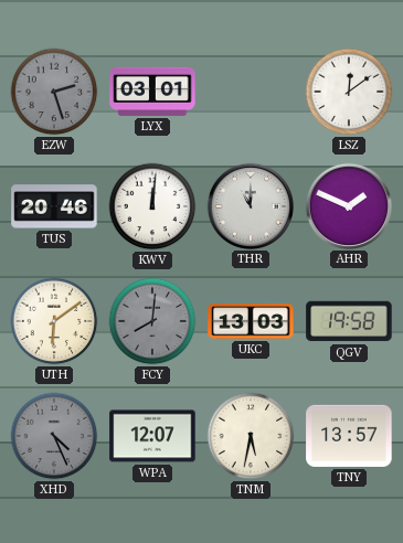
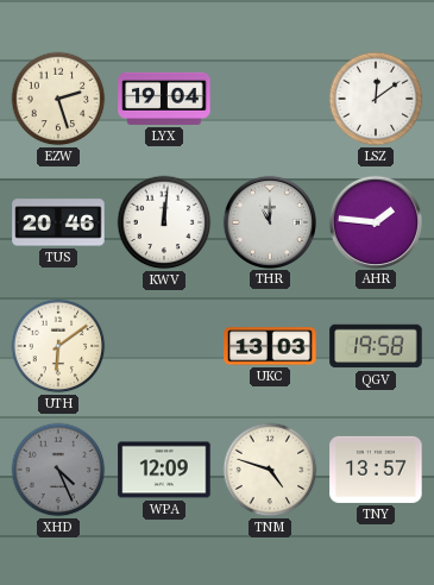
EZW dial: grey -> cream
LYX: 03:01 -> 19:04
AHR: 1:49 -> 1:46
FCY: 8:01 -> none
WPA: 12:07 -> 12:09
TNM: 5:32 -> 4:48
